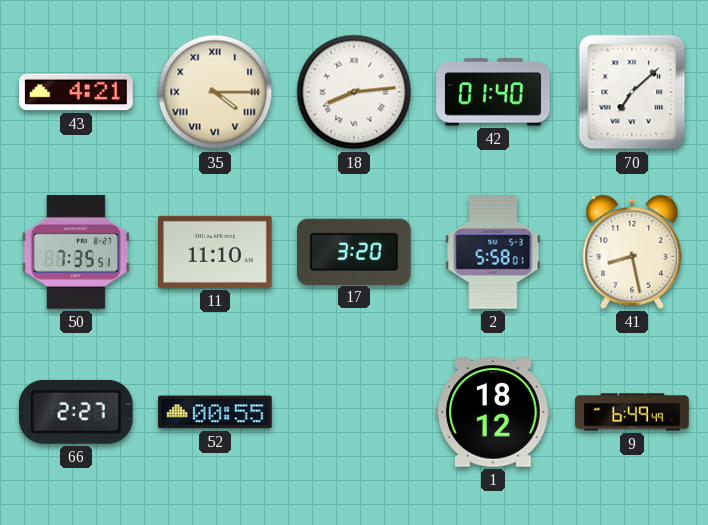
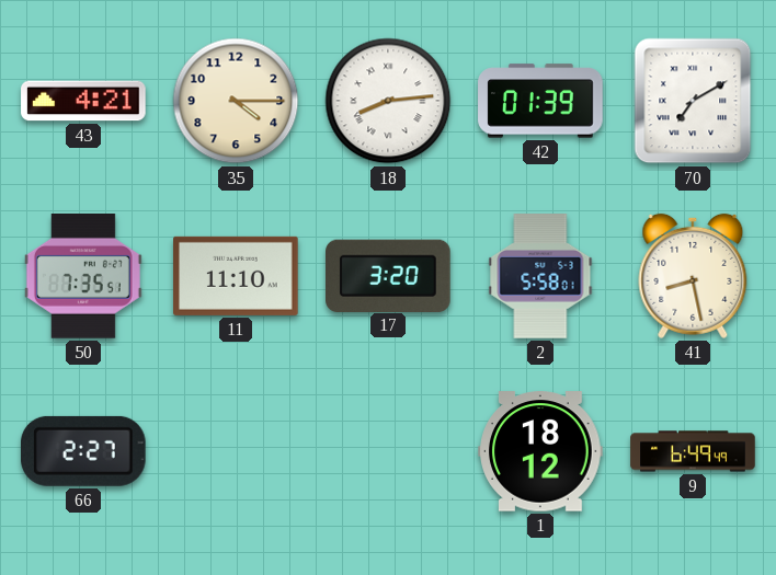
35 numerals: Roman -> Arabic
42: 01:40 -> 01:39
70: 7:08 -> 7:10
52: 00:55 -> none
